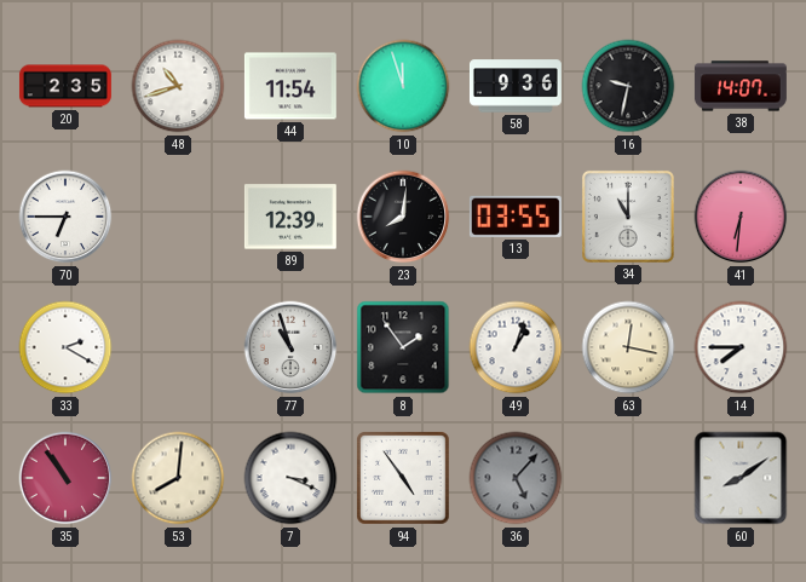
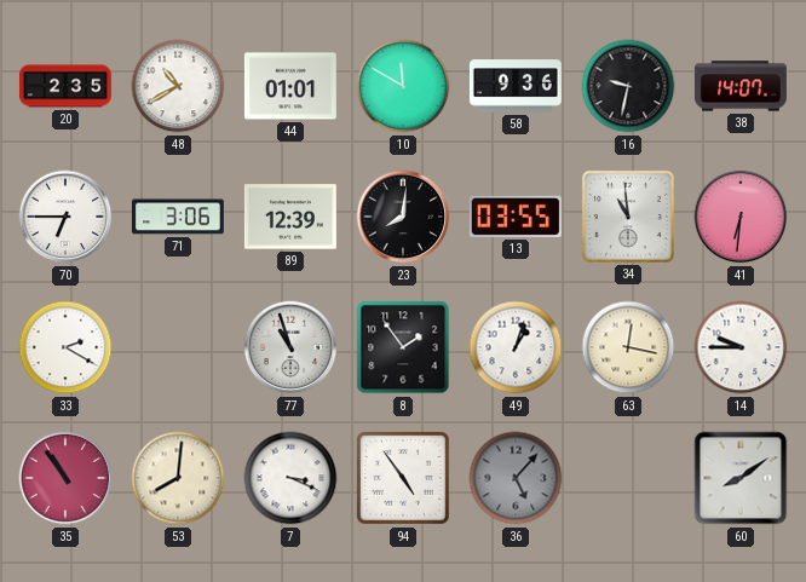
48: 10:42 -> 10:40
44: 11:54 -> 01:01
10: 11:57 -> 11:50
71: none -> 3:06
34: 11:00 -> 10:59
14: 7:45 -> 9:45
